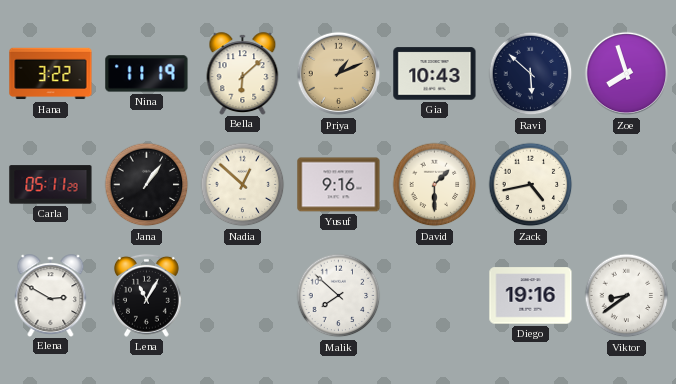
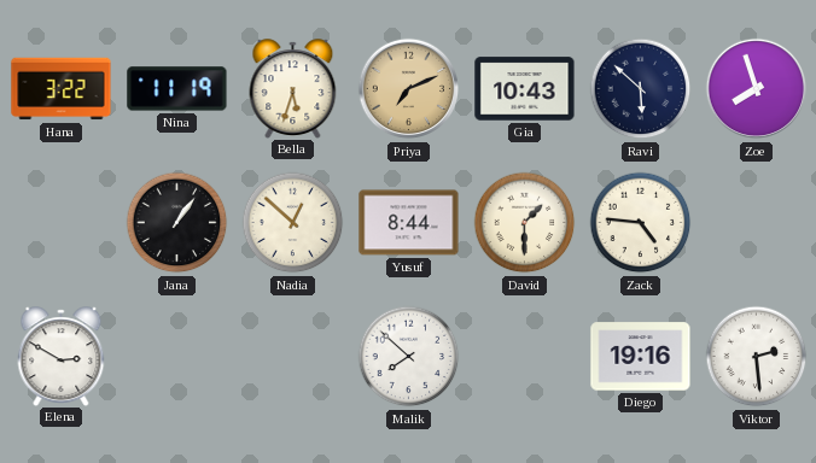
Bella: 6:08 -> 5:33
Priya: 1:11 -> 7:11
Carla: 05:11 -> none
Yusuf: 9:16 -> 8:44
Zack: 4:43 -> 4:46
Lena: 11:05 -> none
Viktor: 8:39 -> 2:29
